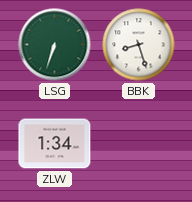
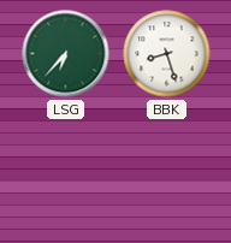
LSG: 6:33 -> 6:37
ZLW: 1:34 -> none
